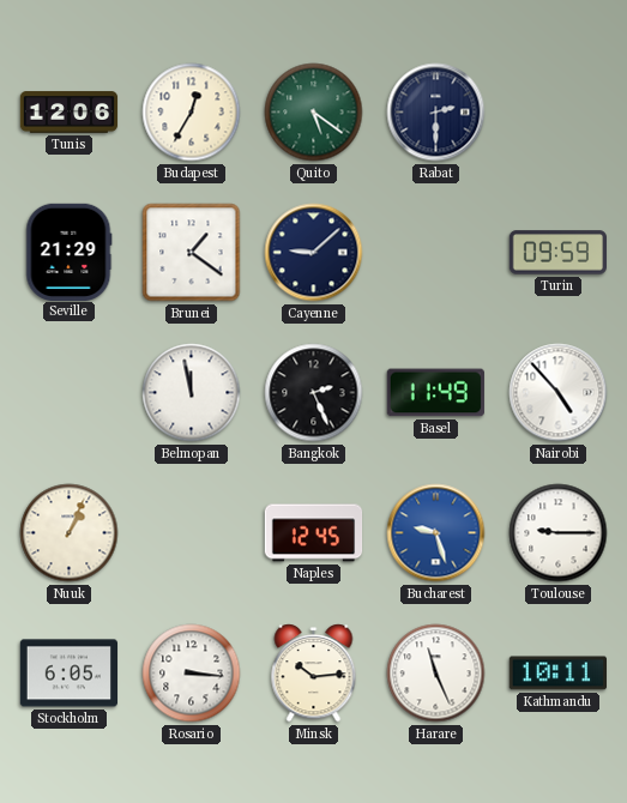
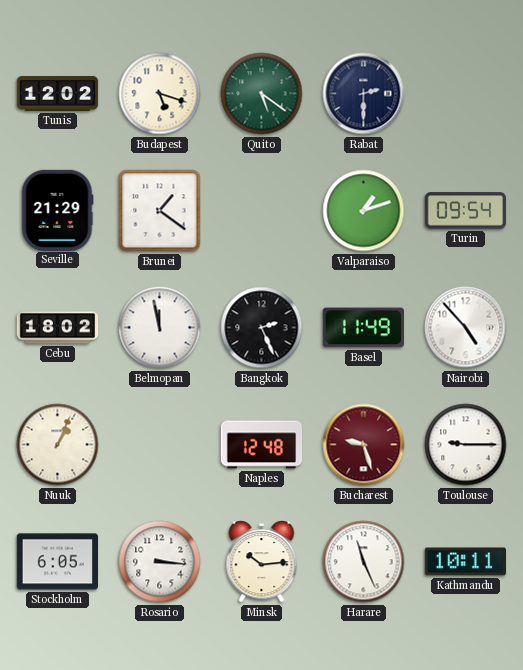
Tunis: 12:06 -> 12:02
Budapest: 12:35 -> 5:18
Cayenne: 9:08 -> none
Valparaiso: none -> 1:12
Turin: 09:59 -> 09:54
Cebu: none -> 18:02
Naples: 12:45 -> 12:48
Bucharest dial: blue -> burgundy
